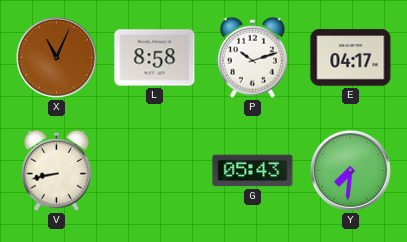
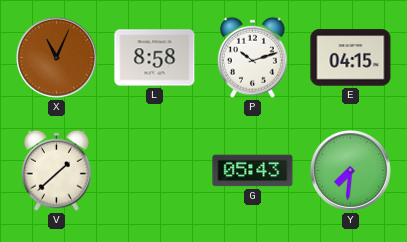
E: 04:17 -> 04:15
V: 8:43 -> 1:38
